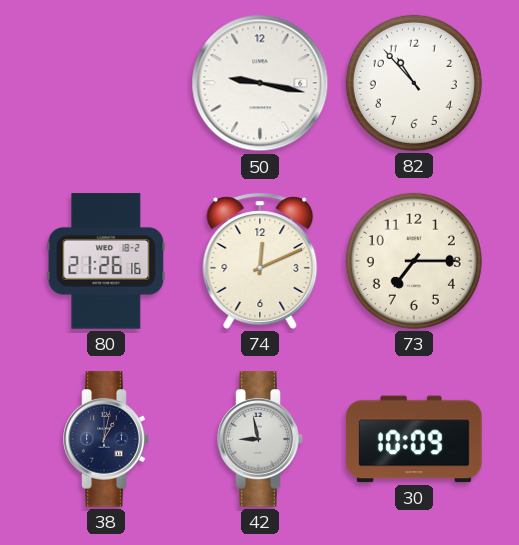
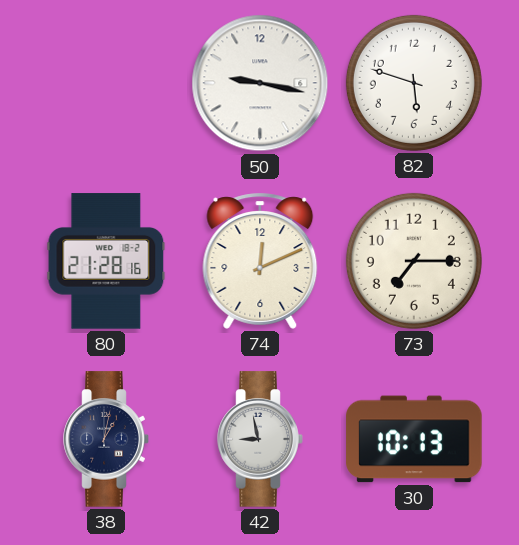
82: 10:53 -> 5:48
80: 21:26 -> 21:28
30: 10:09 -> 10:13
